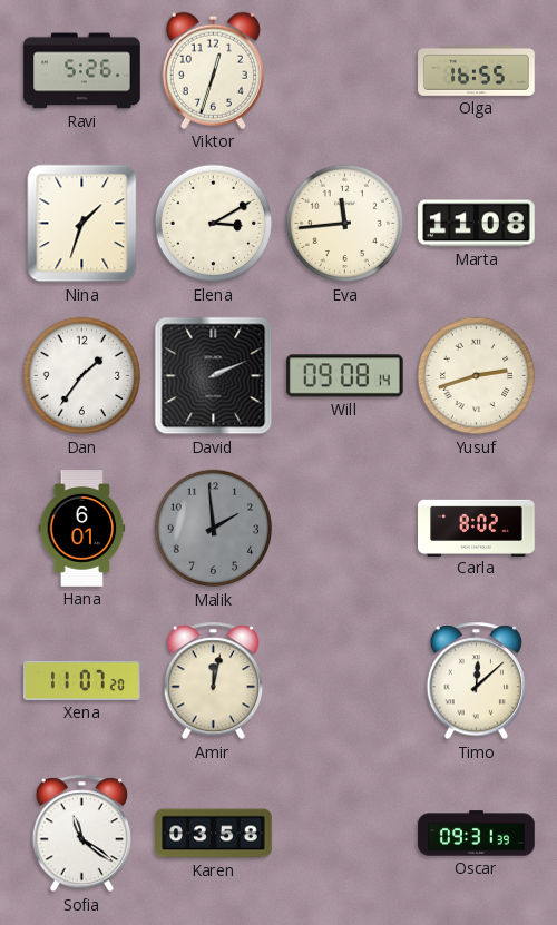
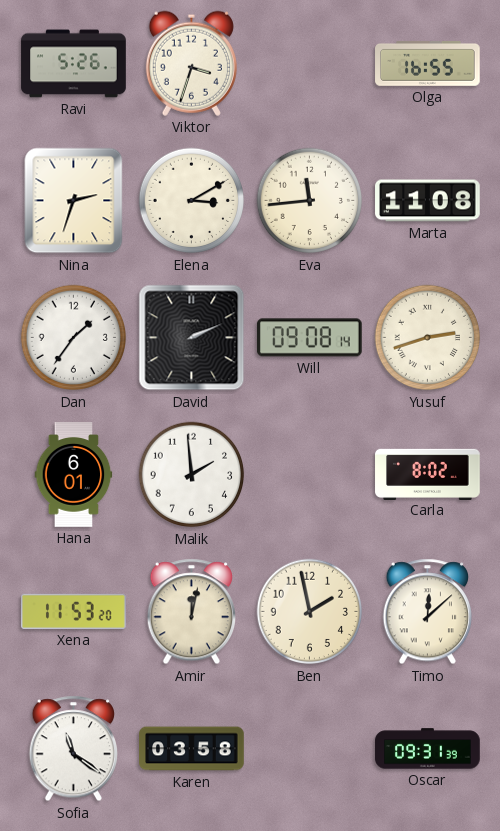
Viktor: 12:33 -> 3:33
Nina: 1:33 -> 2:33
Malik dial: grey -> white
Xena: 11:07 -> 11:53
Ben: none -> 1:58
